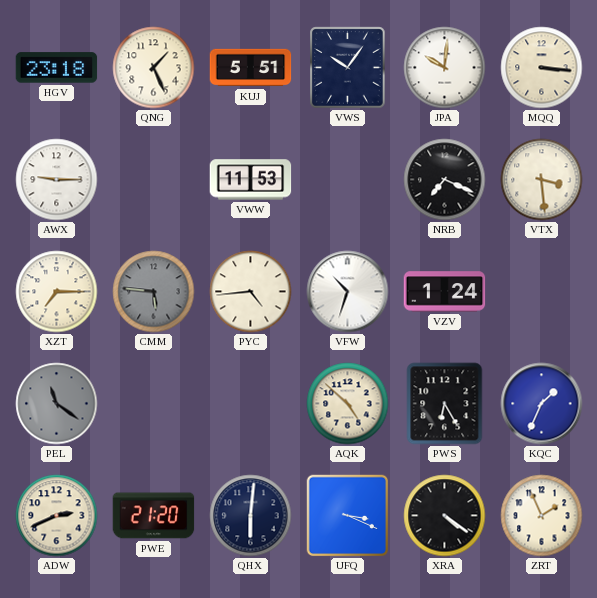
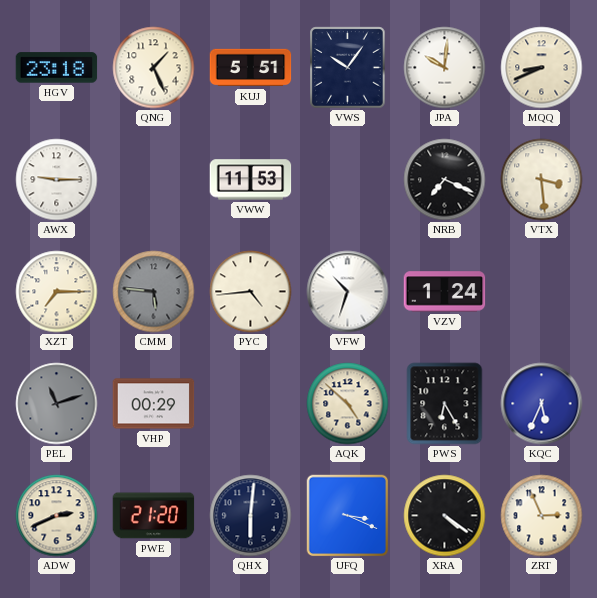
MQQ: 3:16 -> 8:41
PEL: 11:21 -> 11:12
VHP: none -> 00:29
KQC: 1:34 -> 5:34
ZRT: 1:56 -> 2:56
